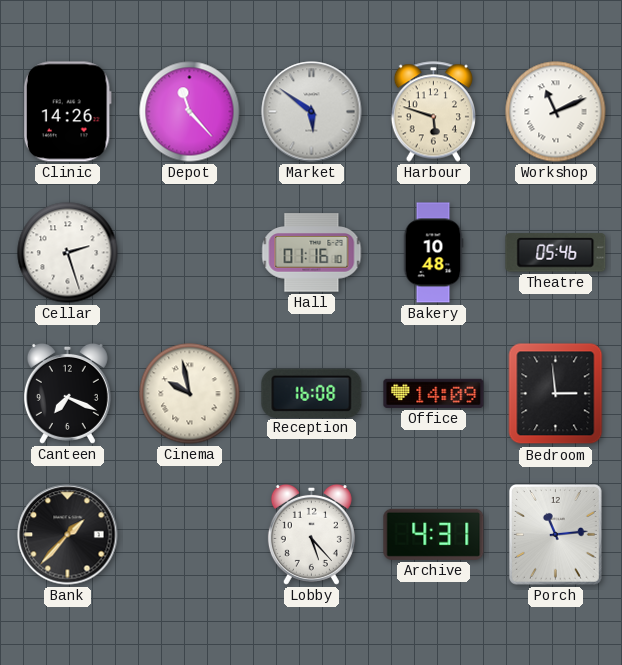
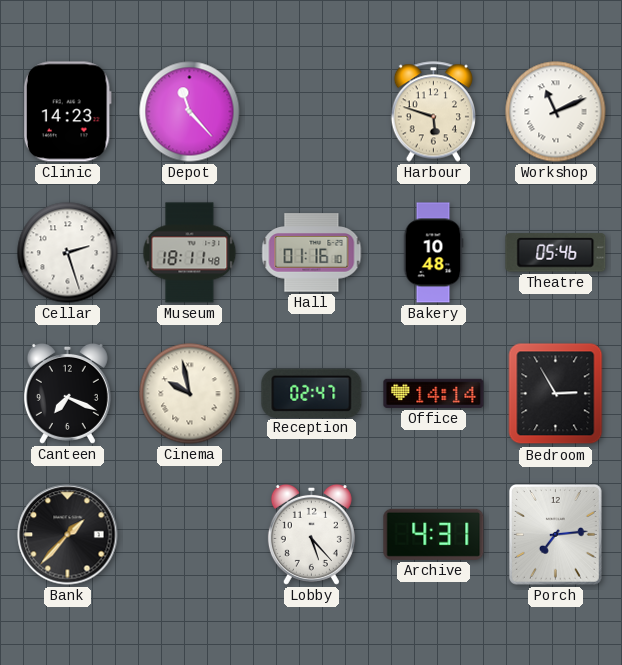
Clinic: 14:26 -> 14:23
Market: 5:51 -> none
Museum: none -> 18:11
Reception: 16:08 -> 02:47
Office: 14:09 -> 14:14
Bedroom: 2:59 -> 2:55
Porch: 11:14 -> 7:14
